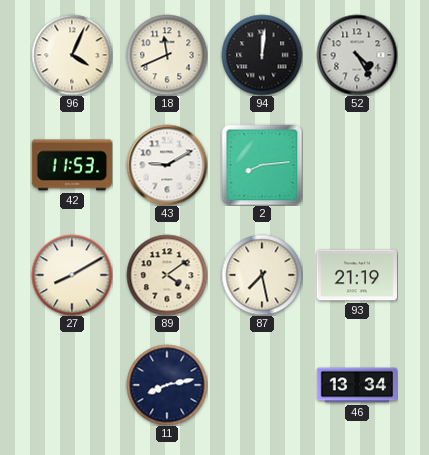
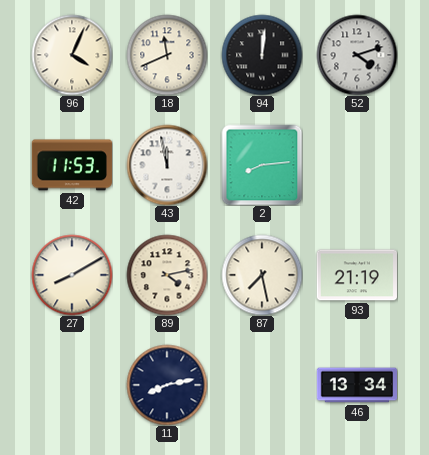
52: 4:25 -> 4:12
43: 9:10 -> 11:58
89: 4:09 -> 4:13
